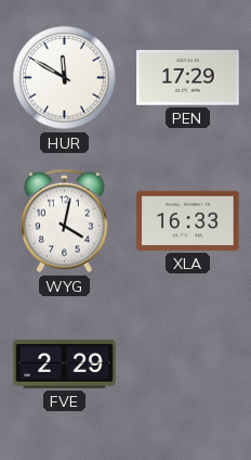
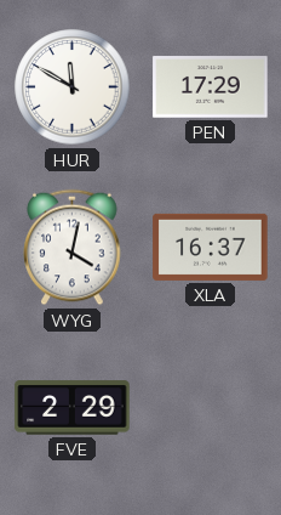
XLA: 16:33 -> 16:37
